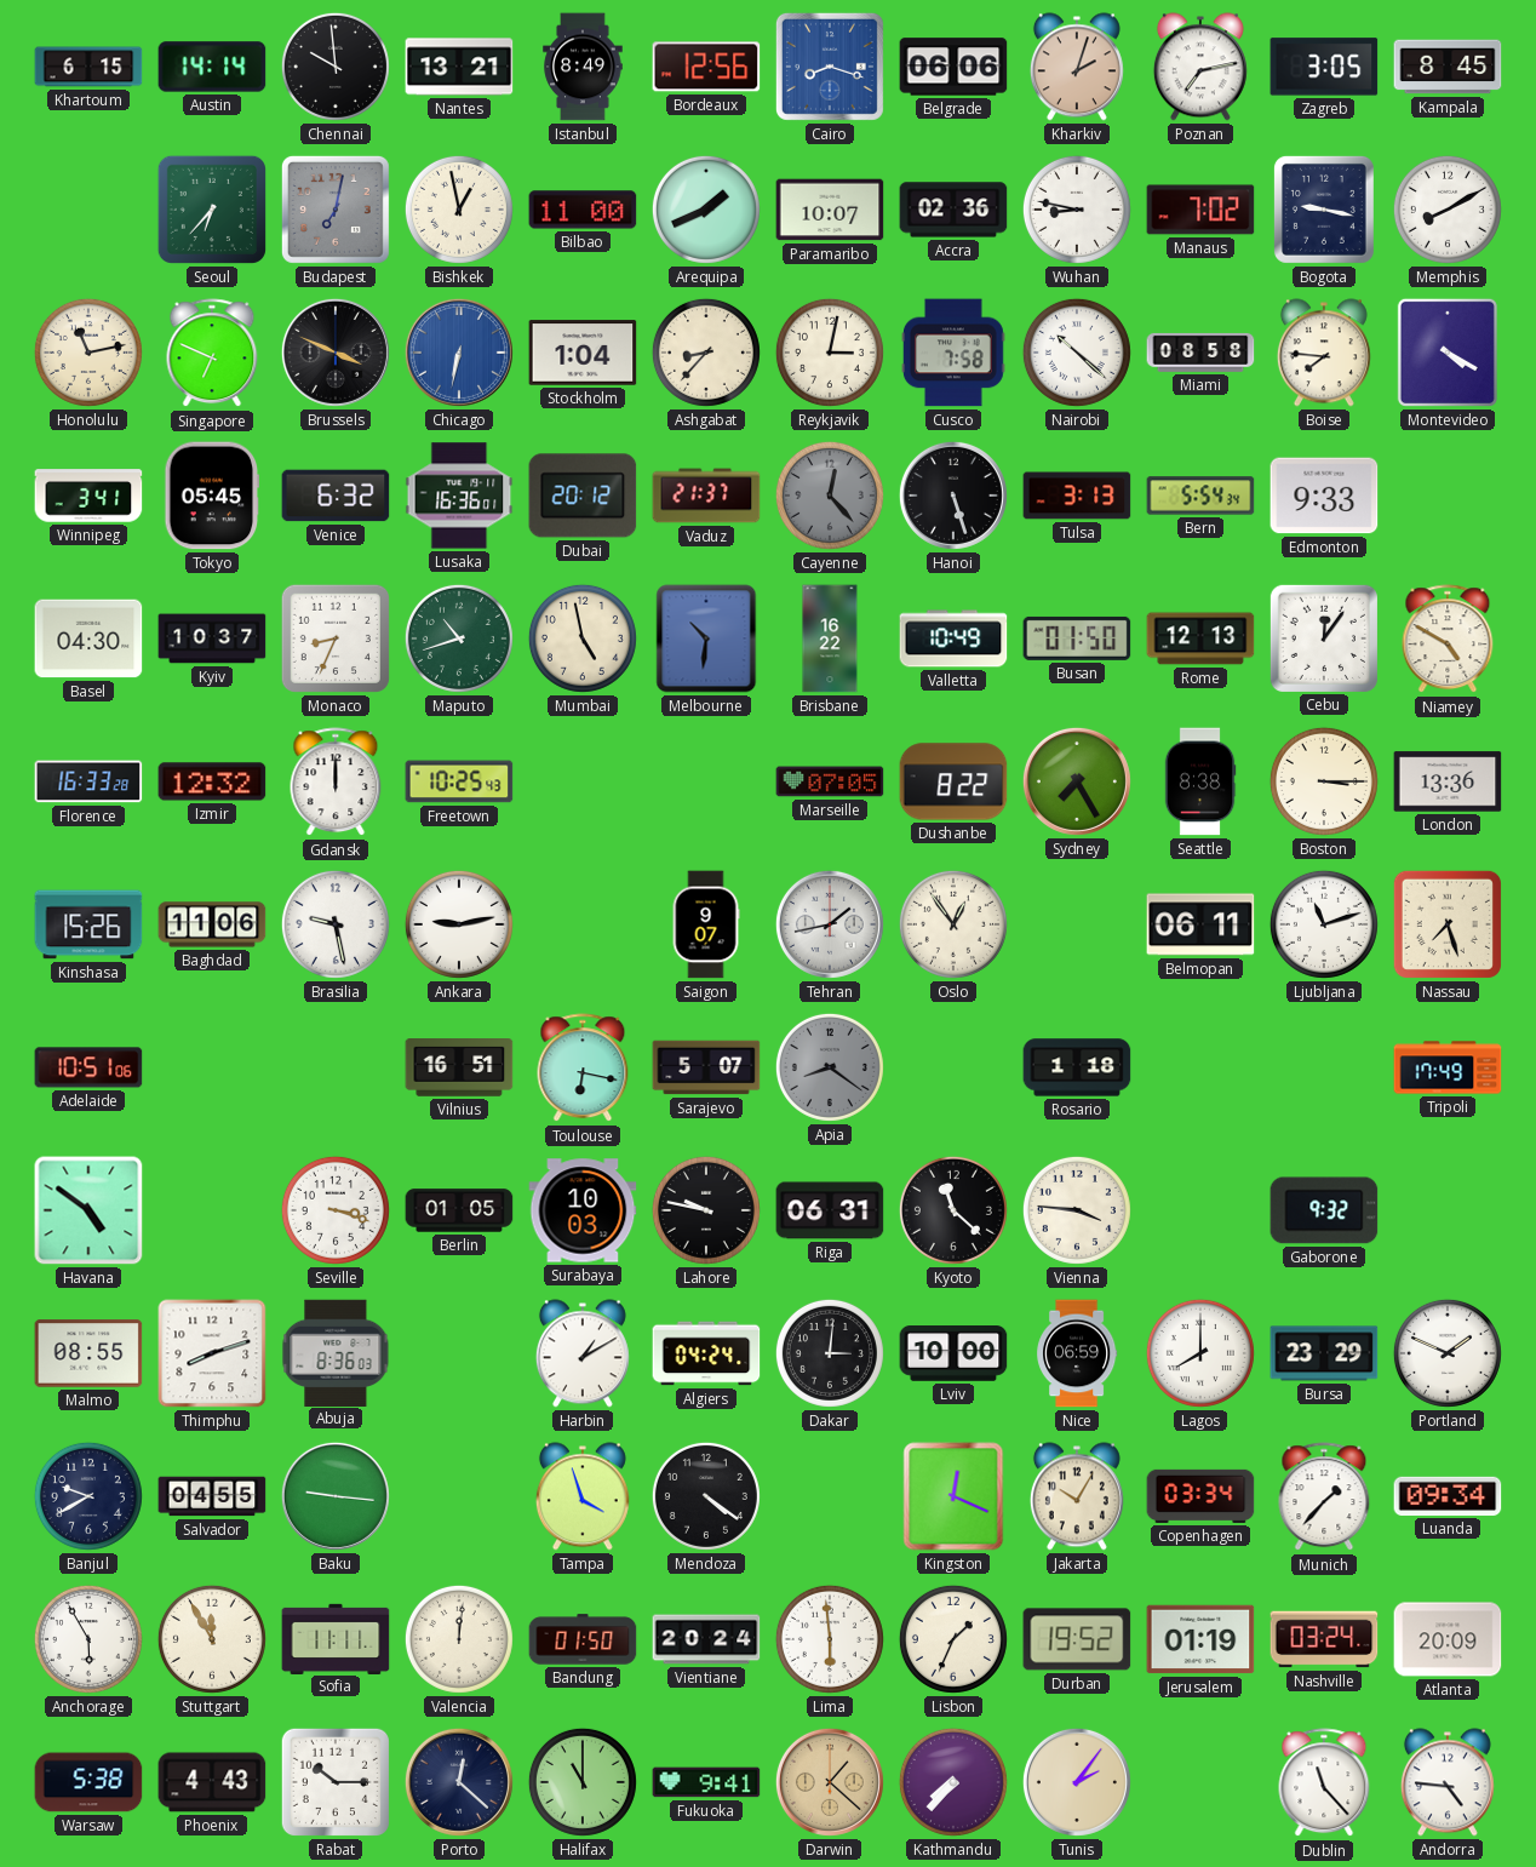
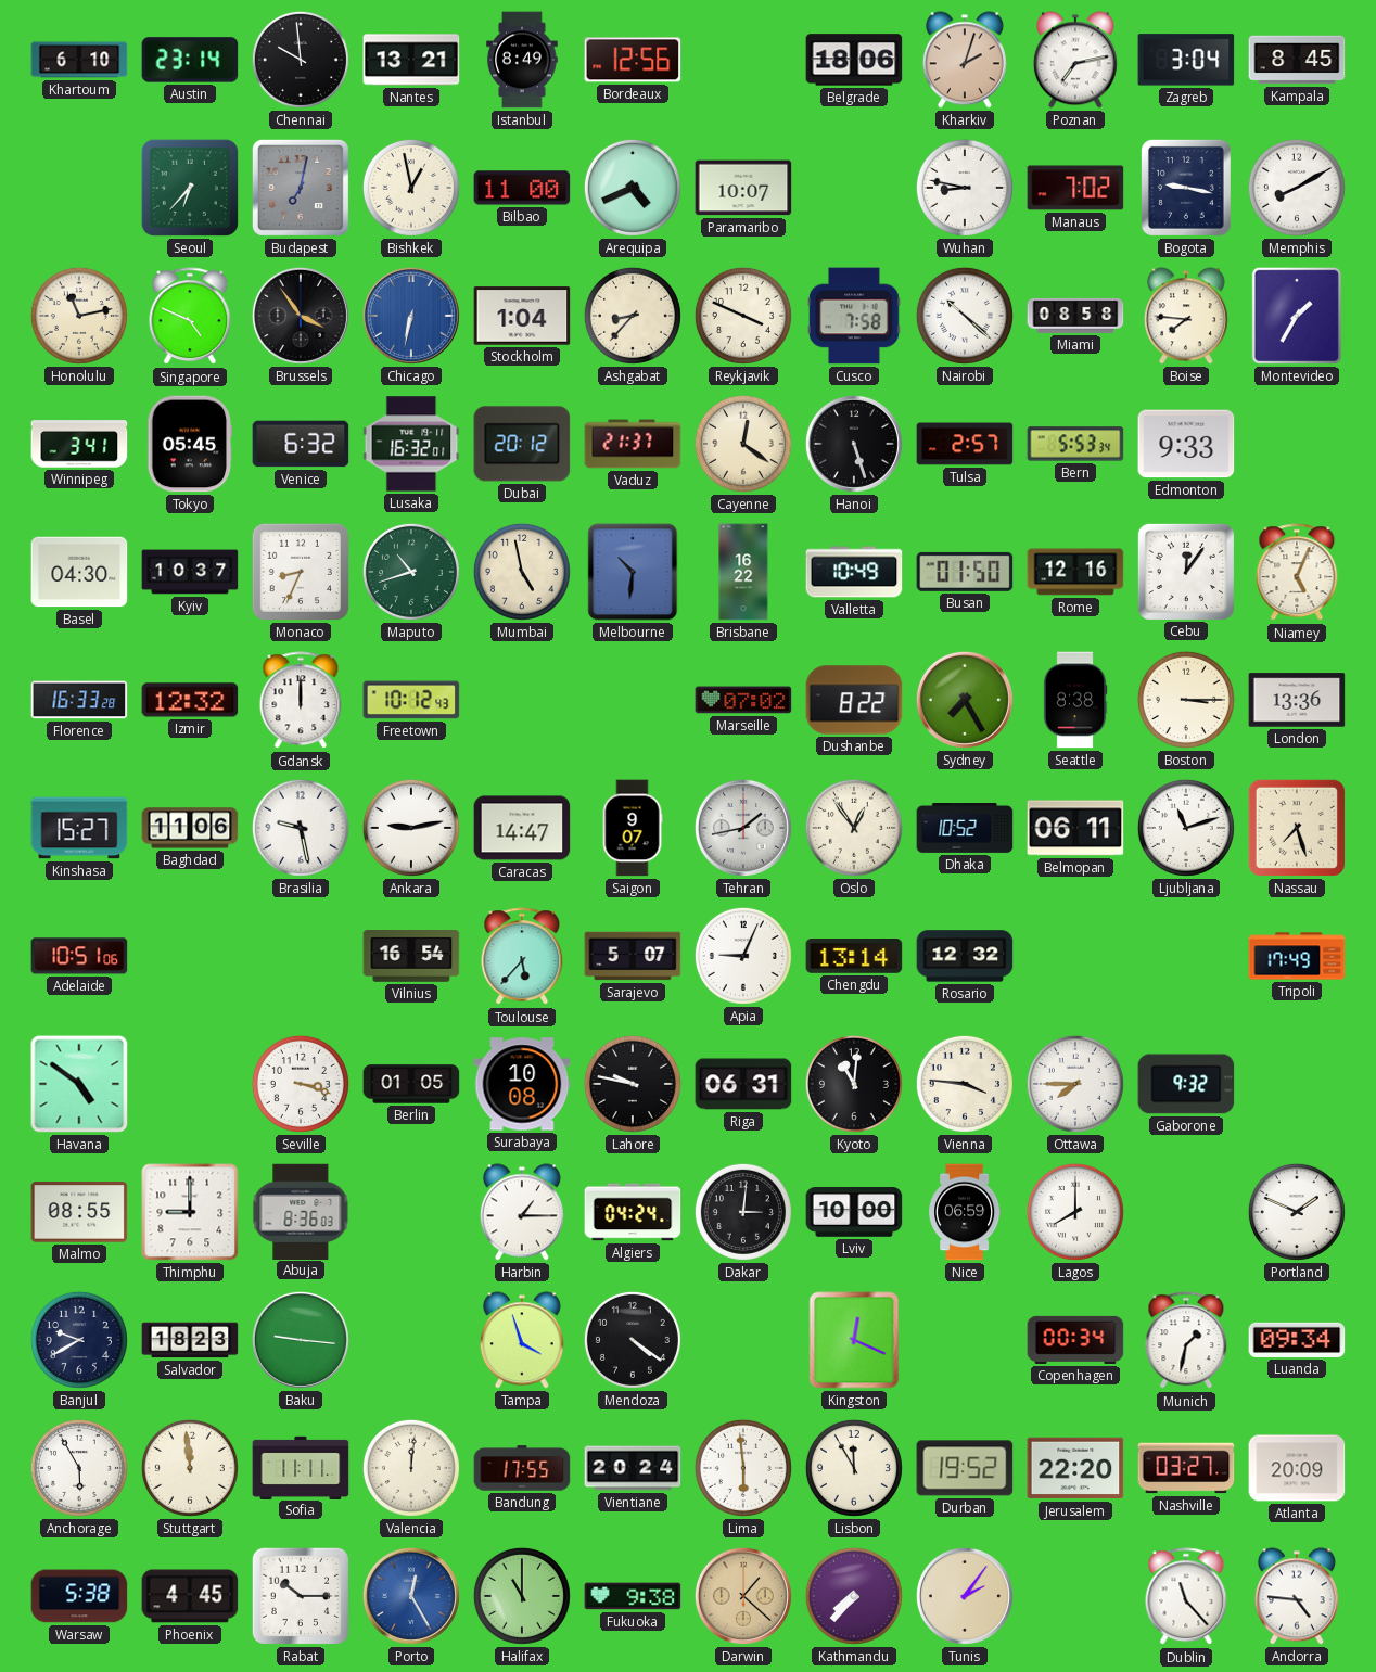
Khartoum: 6:15 -> 6:10
Austin: 14:14 -> 23:14
Cairo: 8:18 -> none
Belgrade: 06:06 -> 18:06
Zagreb: 3:05 -> 3:04
Arequipa: 1:41 -> 4:41
Accra: 02:36 -> none
Singapore: 6:49 -> 4:49
Brussels: 3:49 -> 3:54
Reykjavik: 3:02 -> 3:49
Montevideo: 4:20 -> 1:35
Lusaka: 16:36 -> 16:32
Cayenne: 12:23 -> 12:21
Cayenne dial: grey -> cream
Tulsa: 3:13 -> 2:57
Bern: 5:54 -> 5:53
Rome: 12:13 -> 12:16
Niamey: 4:50 -> 5:04
Freetown: 10:25 -> 10:12
Marseille: 07:05 -> 07:02
Kinshasa: 15:26 -> 15:27
Caracas: none -> 14:47
Dhaka: none -> 10:52
Vilnius: 16:51 -> 16:54
Toulouse: 6:17 -> 5:37
Apia: 8:21 -> 9:04
Apia dial: grey -> white
Chengdu: none -> 13:14
Rosario: 1:18 -> 12:32
Surabaya: 10:03 -> 10:08
Kyoto: 11:22 -> 11:01
Ottawa: none -> 7:45
Thimphu: 8:12 -> 9:00
Harbin: 1:10 -> 1:15
Bursa: 23:29 -> none
Salvador: 04:55 -> 18:23
Jakarta: 10:05 -> none
Copenhagen: 03:34 -> 00:34
Munich: 1:37 -> 1:32
Stuttgart: 11:55 -> 11:59
Bandung: 01:50 -> 17:55
Lisbon: 1:34 -> 11:55
Jerusalem: 01:19 -> 22:20
Nashville: 03:24 -> 03:27
Phoenix: 4:43 -> 4:45
Porto: 12:22 -> 12:25
Porto dial: navy -> blue
Fukuoka: 9:41 -> 9:38
